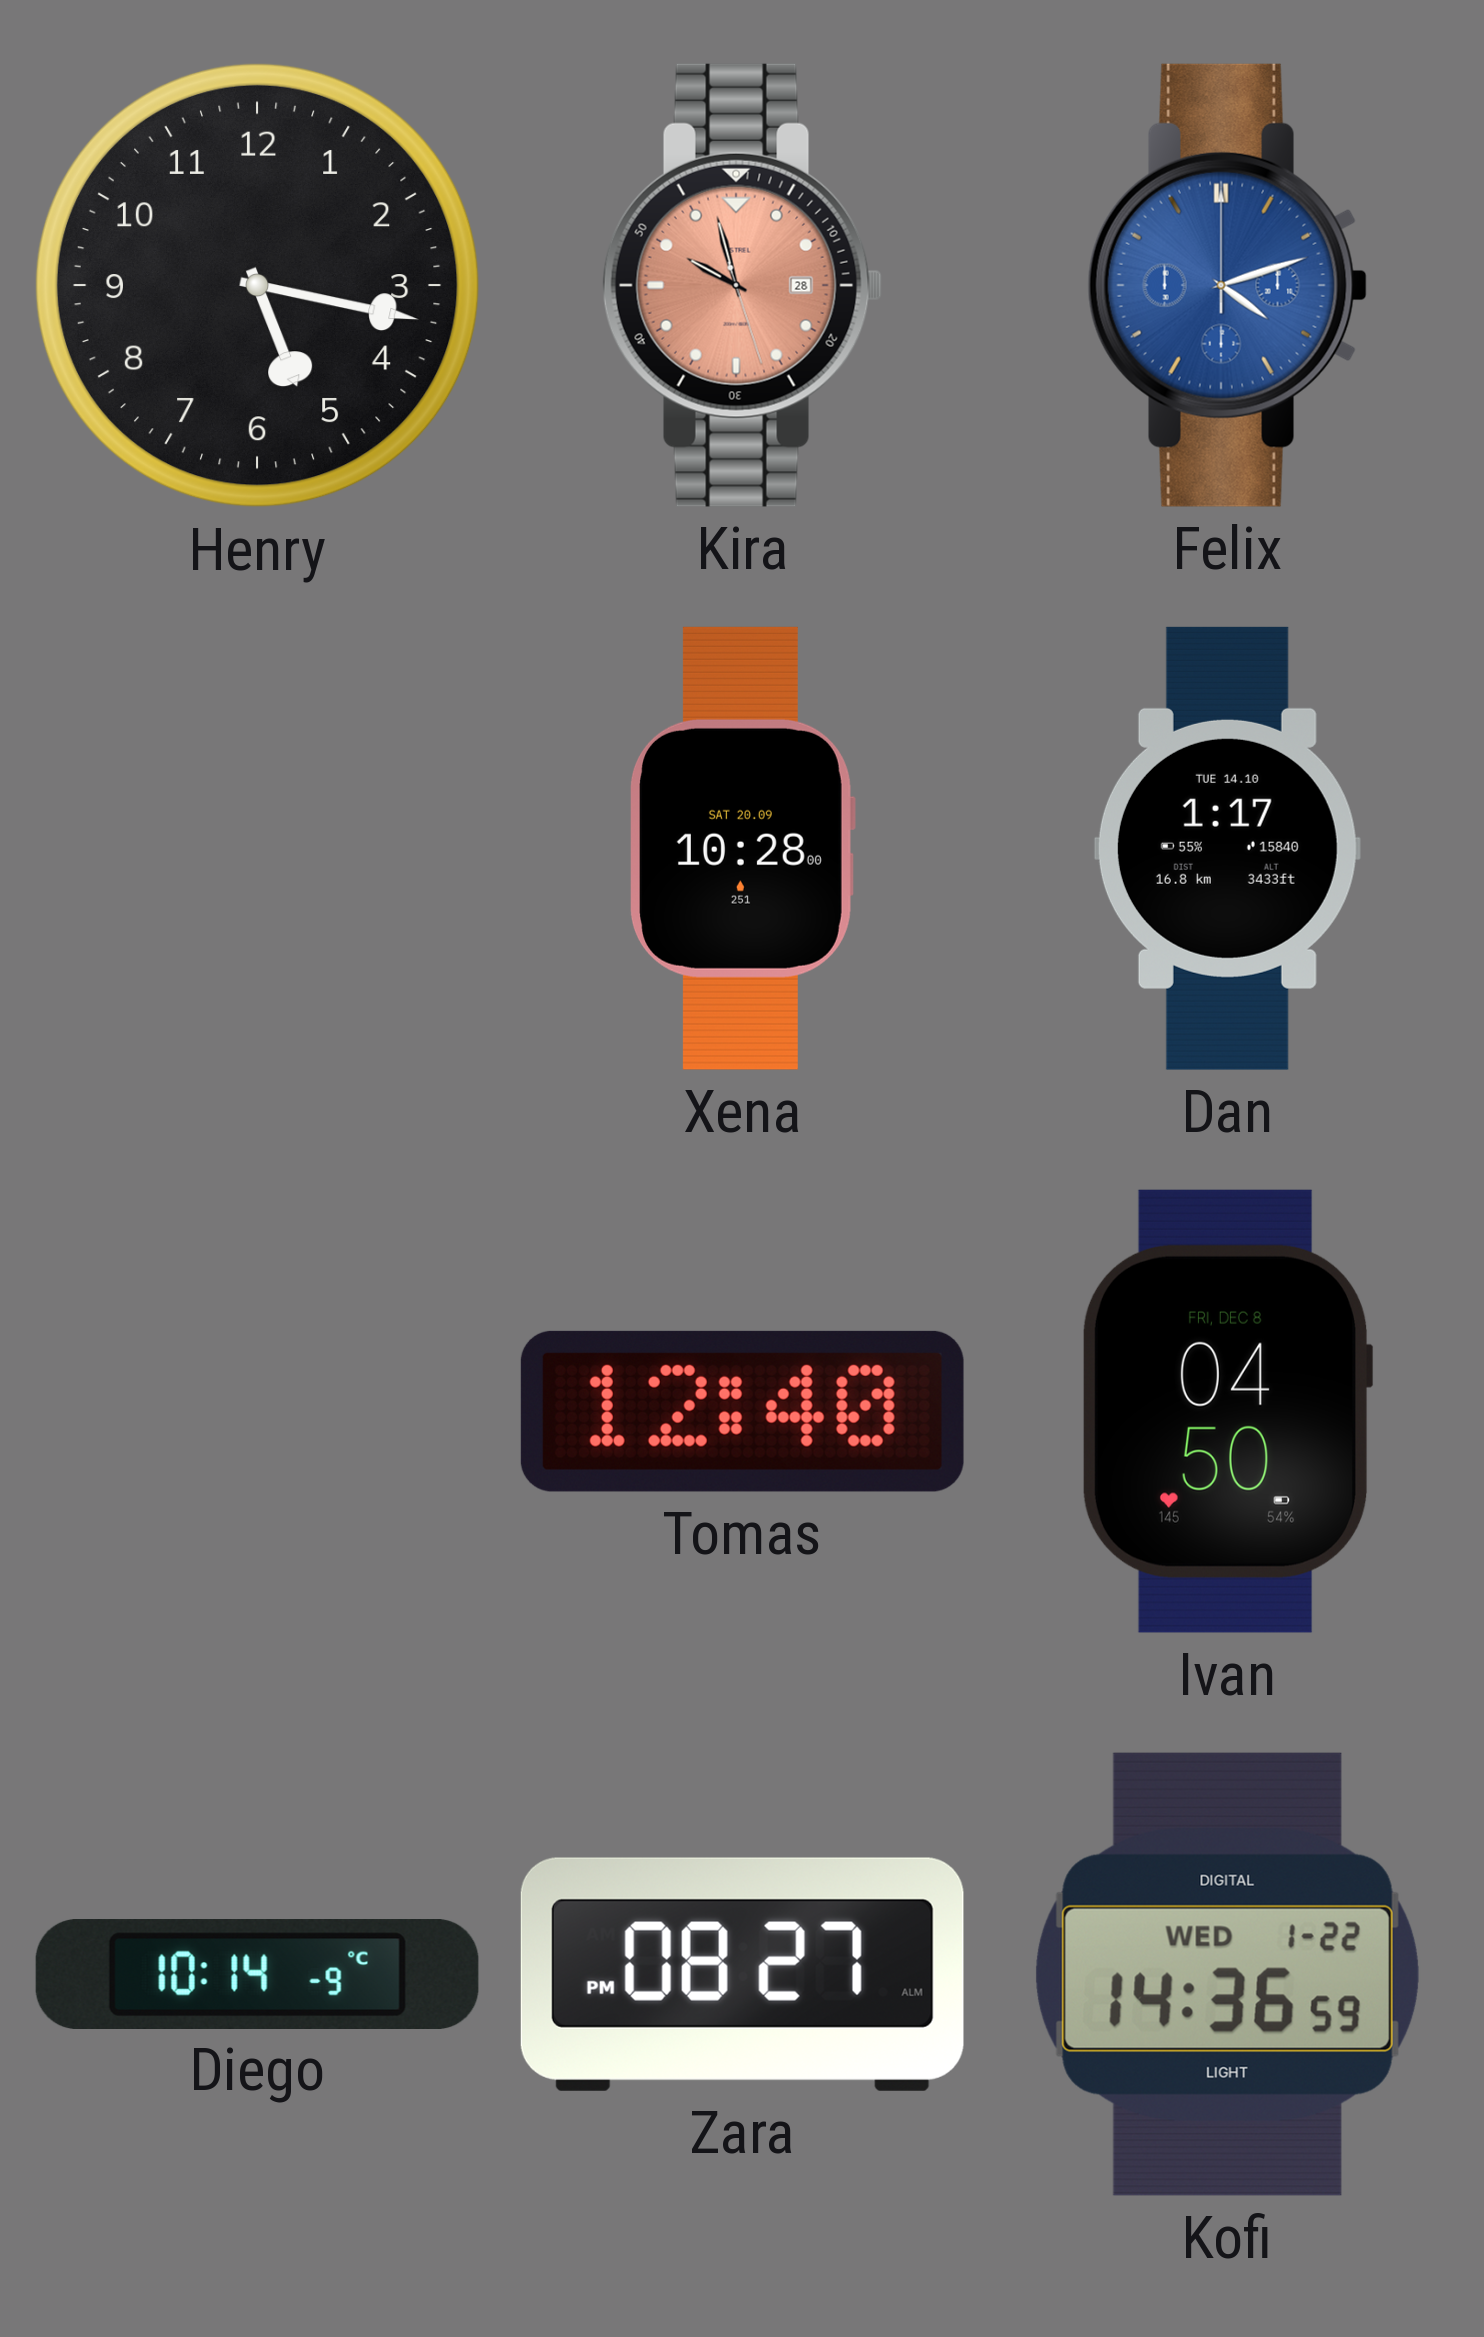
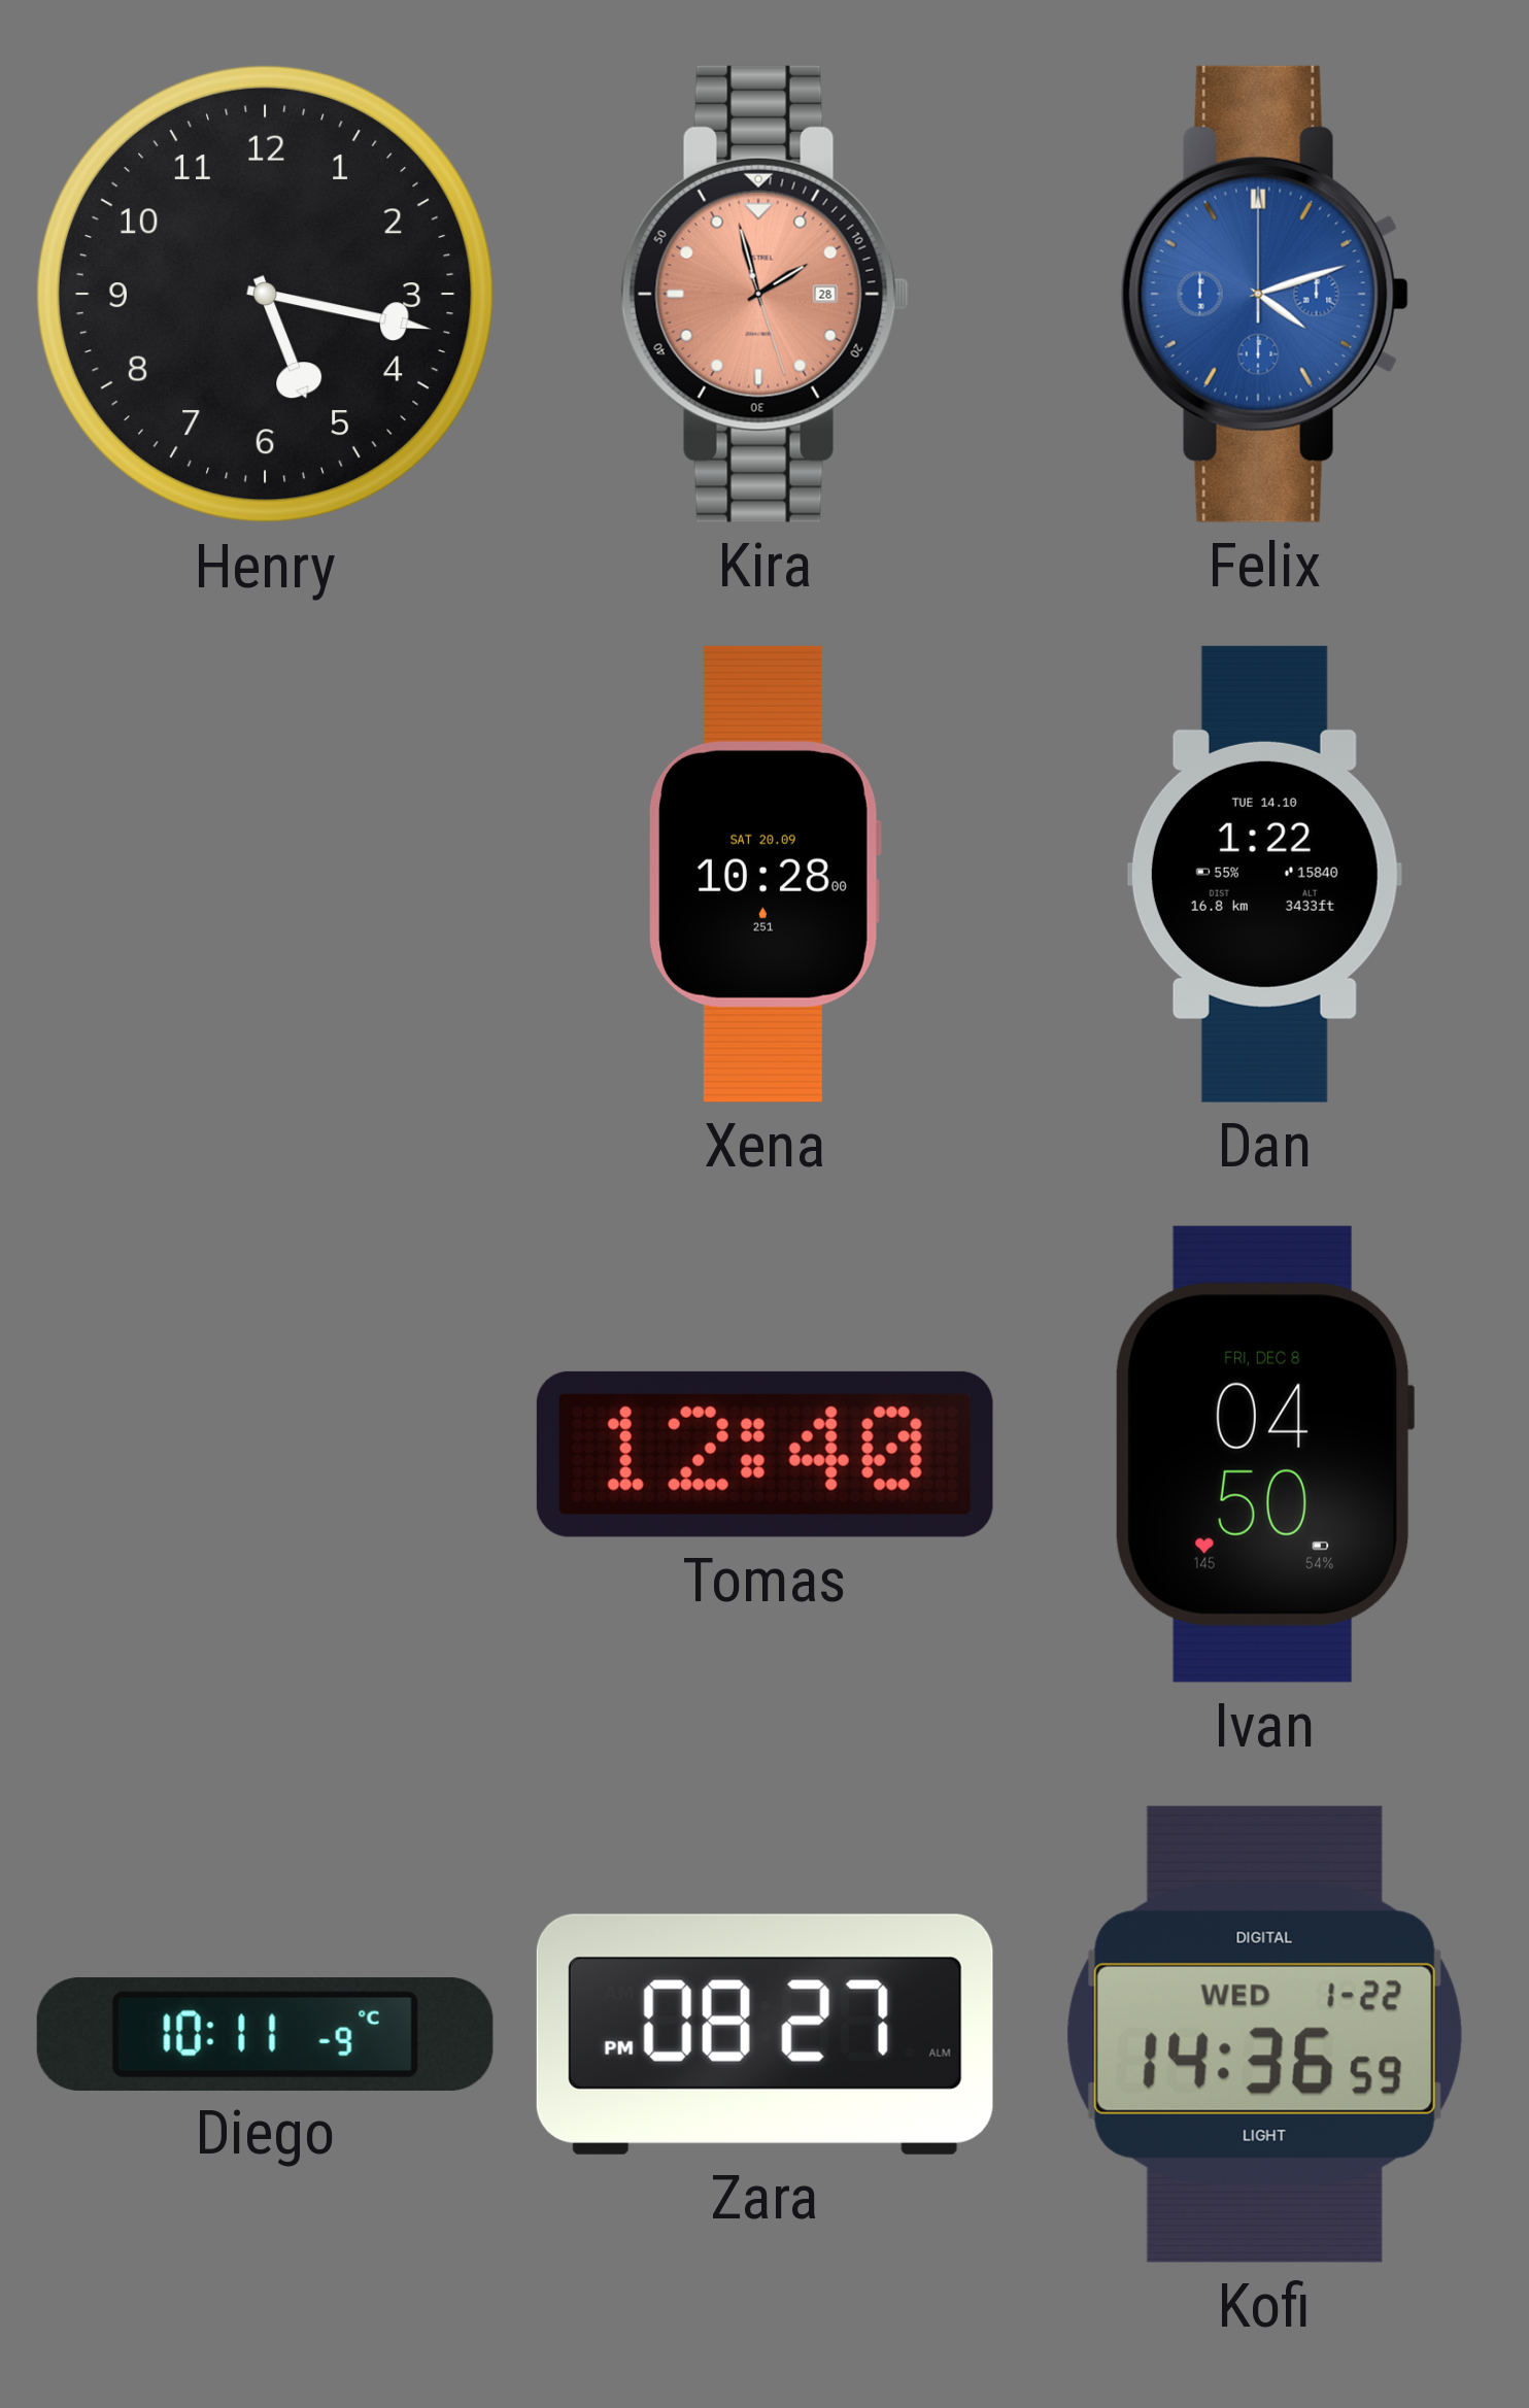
Kira: 9:57 -> 1:57
Dan: 1:17 -> 1:22
Diego: 10:14 -> 10:11
